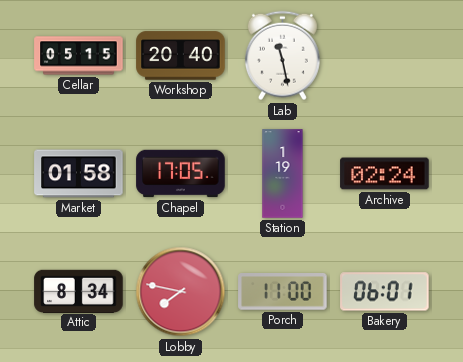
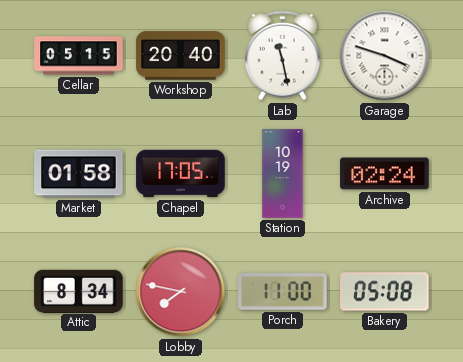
Garage: none -> 3:48
Station: 1:19 -> 10:19
Bakery: 06:01 -> 05:08
